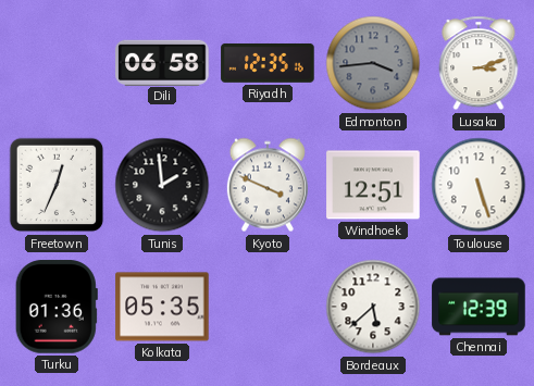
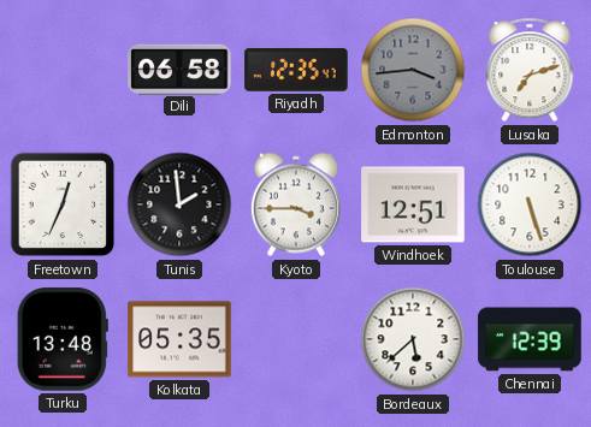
Riyadh: 12:35:16 -> 12:35:47
Lusaka: 3:12 -> 7:12
Kyoto: 3:49 -> 3:45
Turku: 01:36 -> 13:48
